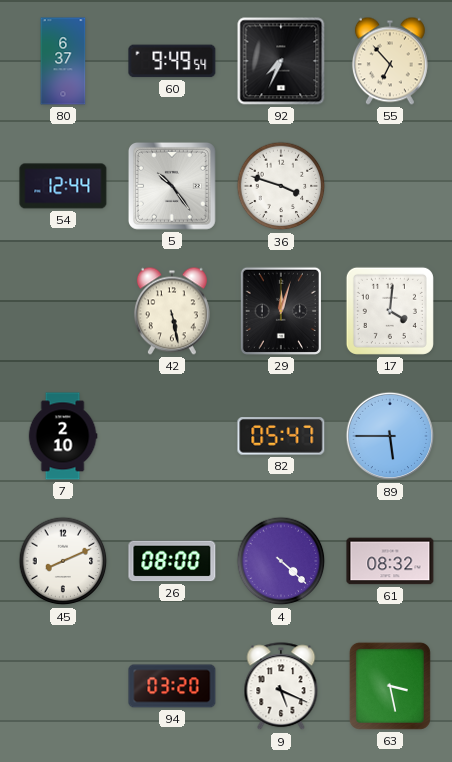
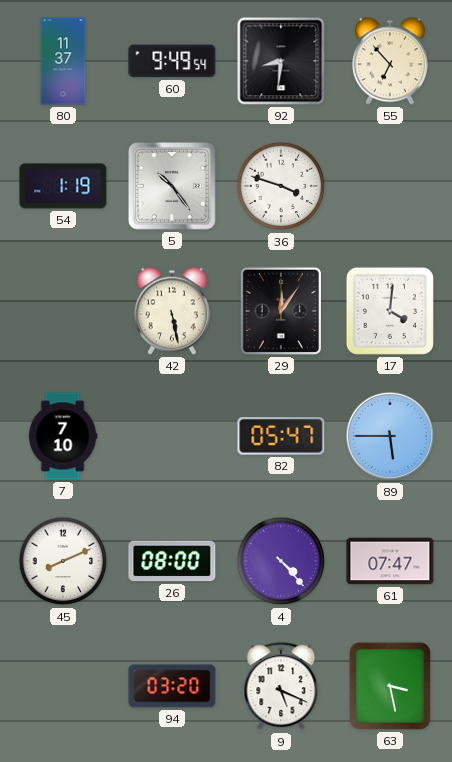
80: 6:37 -> 11:37
92: 7:34 -> 8:31
54: 12:44 -> 1:19
29: 12:03 -> 12:06
7: 2:10 -> 7:10
4: 4:22 -> 4:23
61: 08:32 -> 07:47
